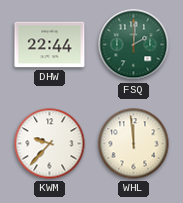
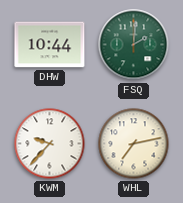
DHW: 22:44 -> 10:44
WHL: 11:59 -> 7:13
